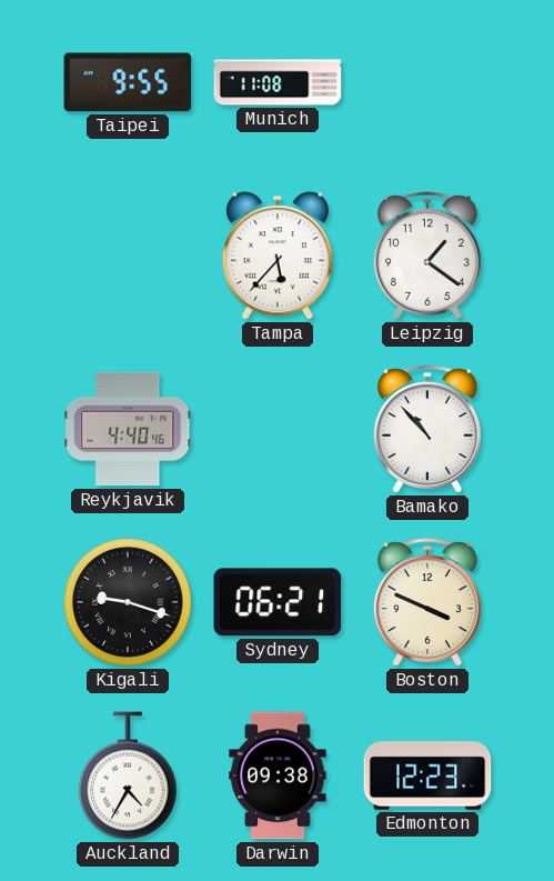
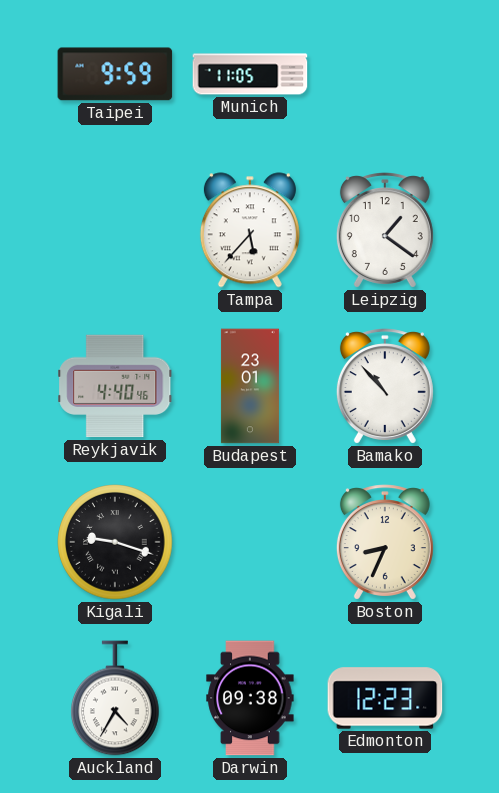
Taipei: 9:55 -> 9:59
Munich: 11:08 -> 11:05
Budapest: none -> 23:01
Sydney: 06:21 -> none
Boston: 3:49 -> 8:34
